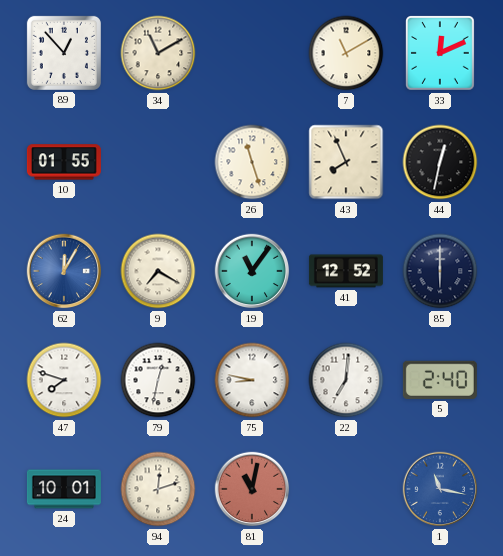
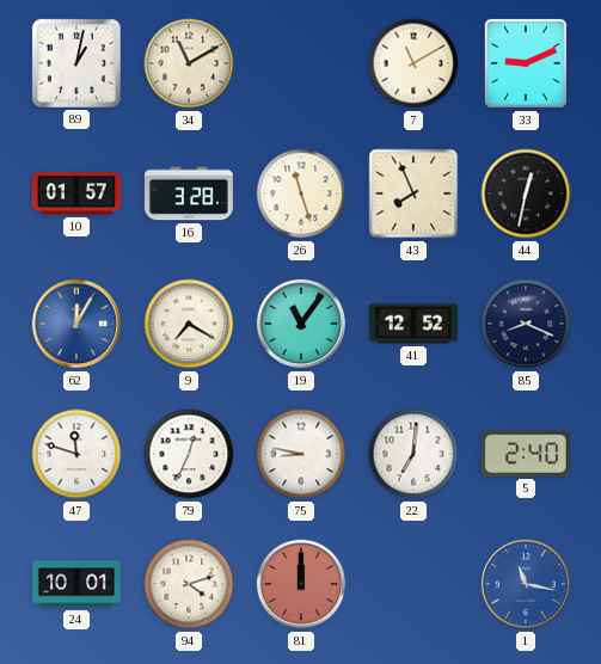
89: 12:53 -> 1:02
33: 12:11 -> 9:11
10: 01:55 -> 01:57
16: none -> 3:28
85: 6:00 -> 8:19
47: 7:48 -> 11:48
79: 12:32 -> 12:34
94: 12:12 -> 4:12
81: 11:02 -> 12:00
